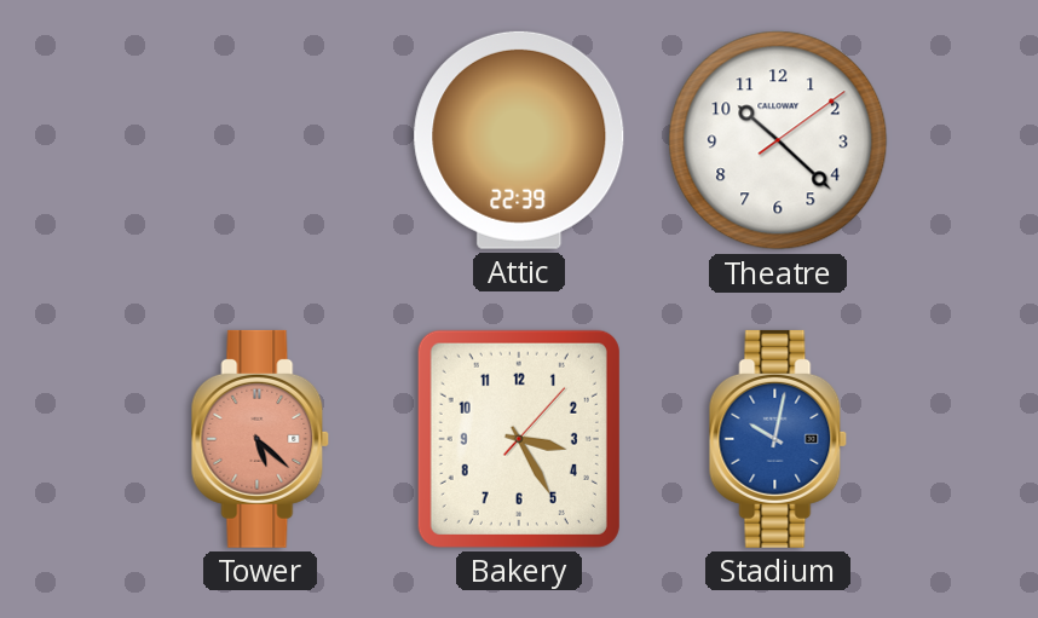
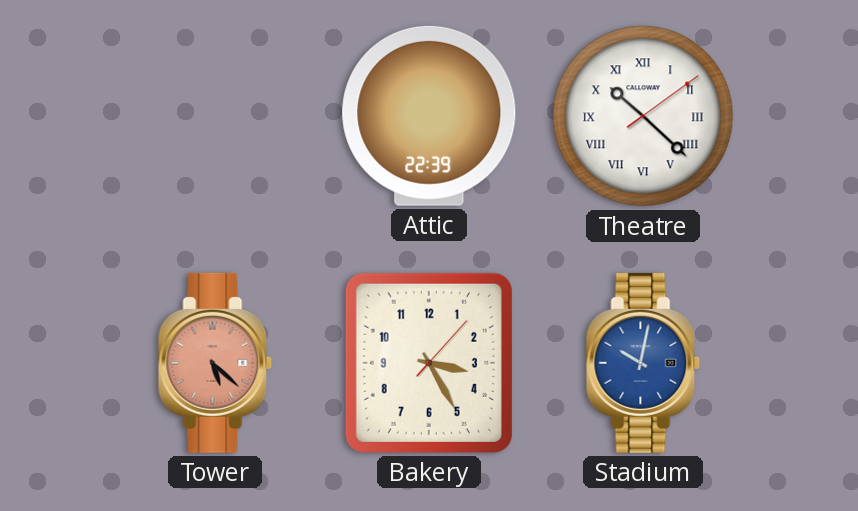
Theatre numerals: Arabic -> Roman
